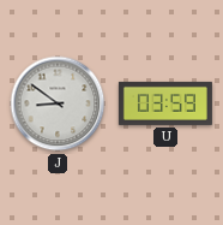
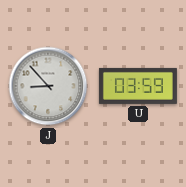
J: 8:51 -> 8:53
